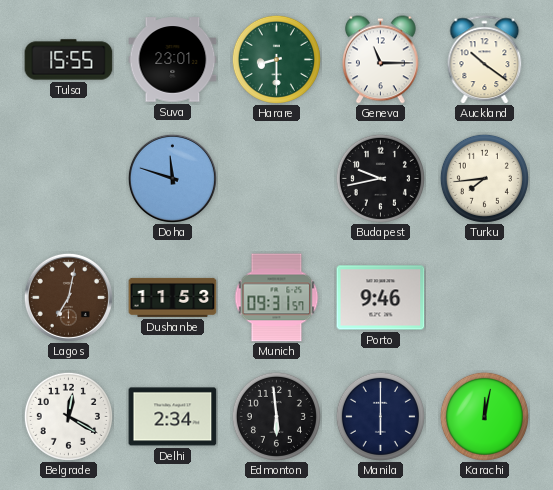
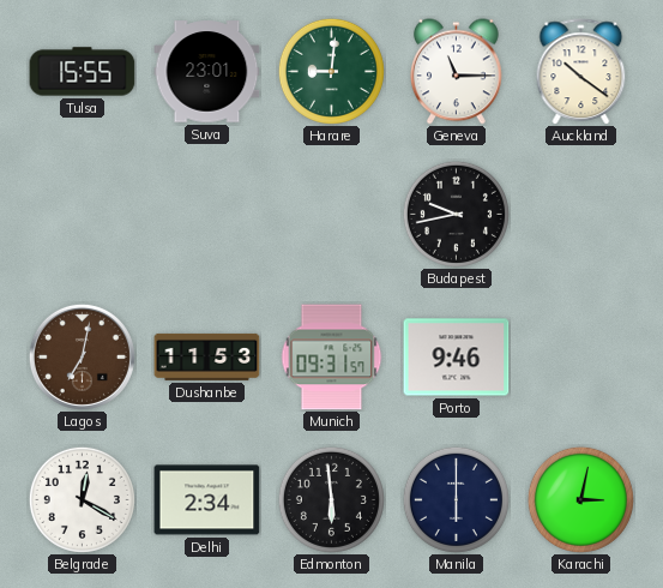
Harare: 8:30 -> 9:01
Doha: 11:48 -> none
Turku: 7:44 -> none
Karachi: 12:02 -> 3:02
